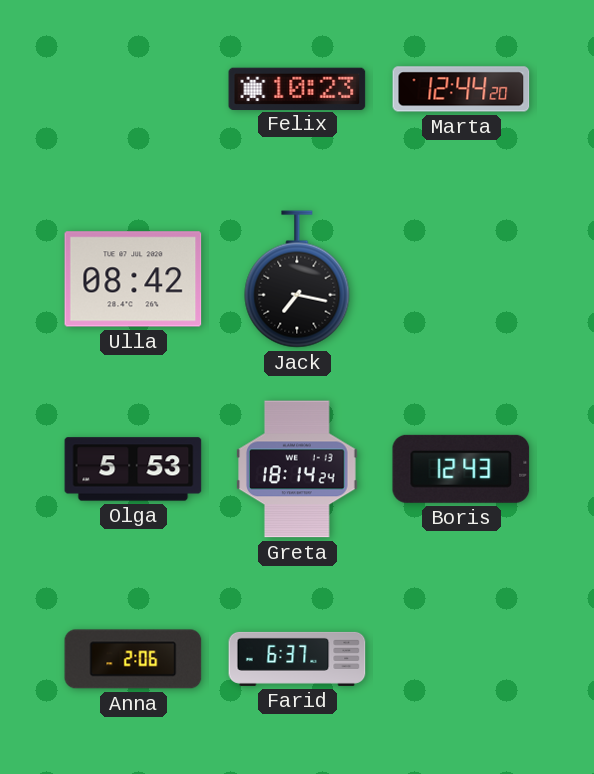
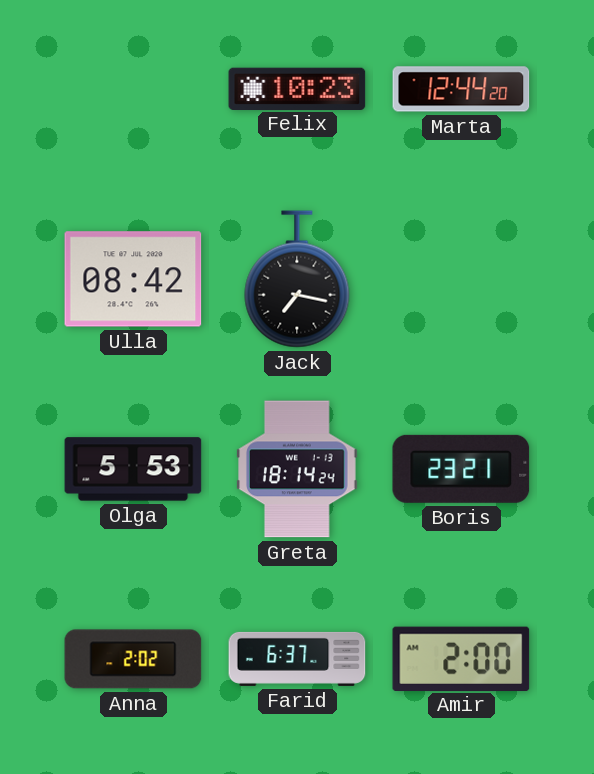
Boris: 12:43 -> 23:21
Anna: 2:06 -> 2:02
Amir: none -> 2:00
